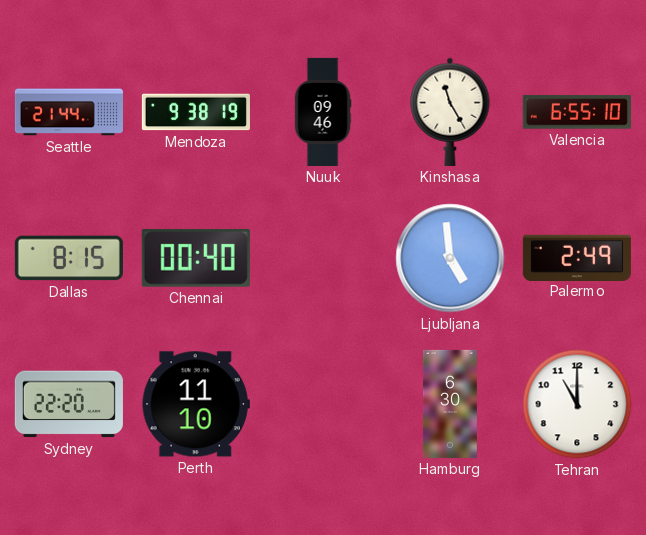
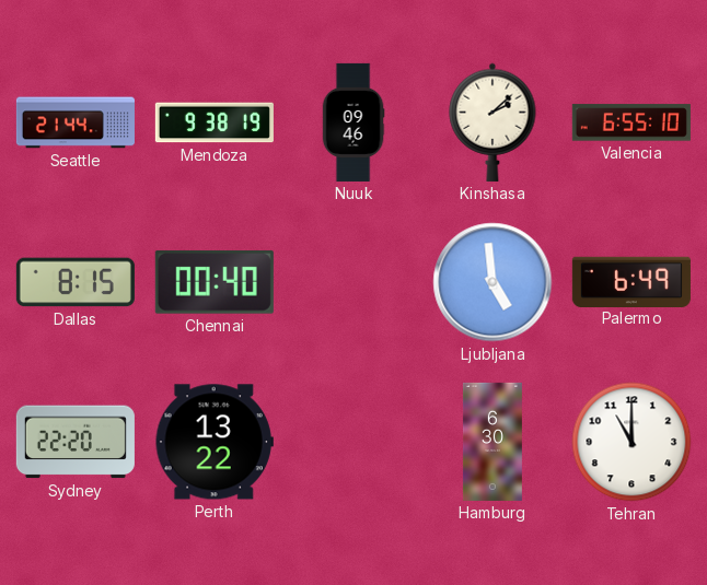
Kinshasa: 11:25 -> 2:08
Palermo: 2:49 -> 6:49
Perth: 11:10 -> 13:22
